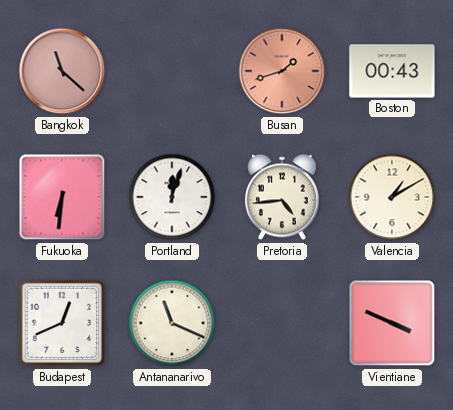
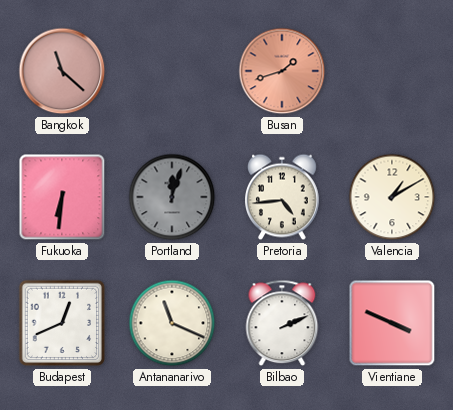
Boston: 00:43 -> none
Portland dial: white -> grey
Bilbao: none -> 2:11
